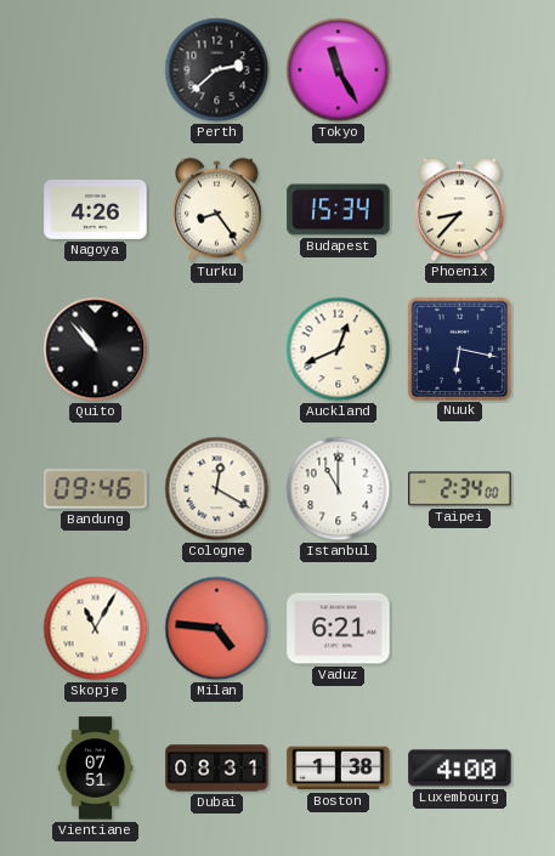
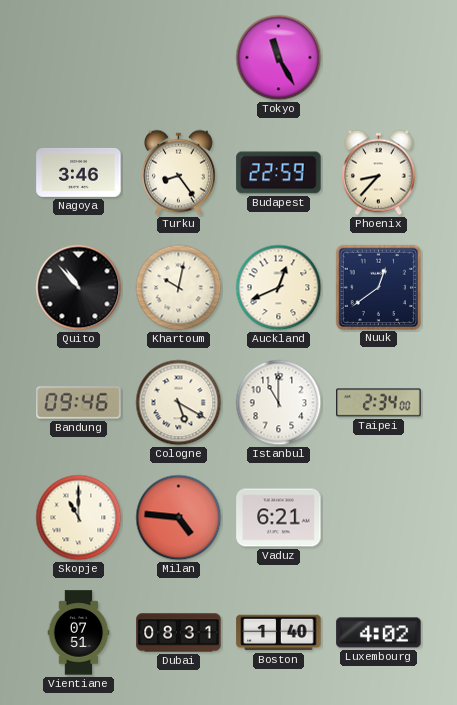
Perth: 2:38 -> none
Nagoya: 4:26 -> 3:46
Budapest: 15:34 -> 22:59
Khartoum: none -> 10:02
Nuuk: 6:17 -> 12:39
Cologne: 12:20 -> 5:20
Skopje: 11:05 -> 11:00
Boston: 1:38 -> 1:40
Luxembourg: 4:00 -> 4:02
